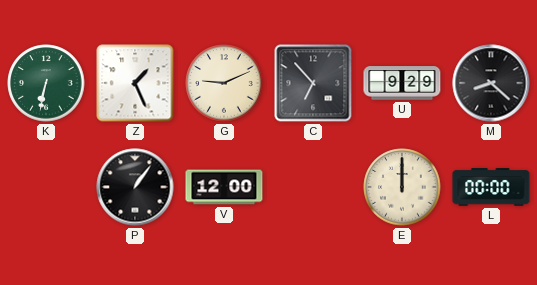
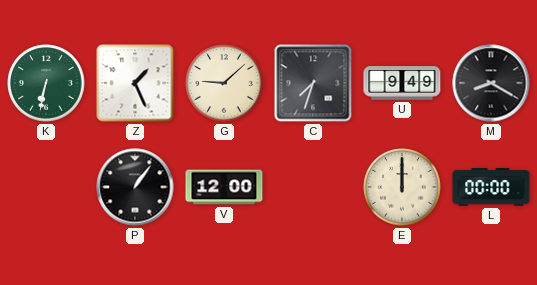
G: 9:11 -> 9:08
C: 6:53 -> 7:33
U: 9:29 -> 9:49
M: 8:22 -> 8:20
